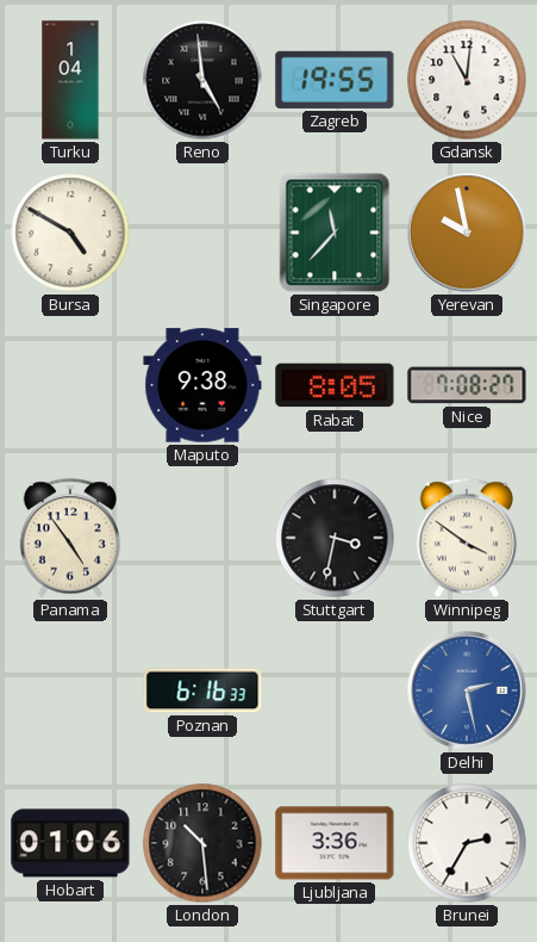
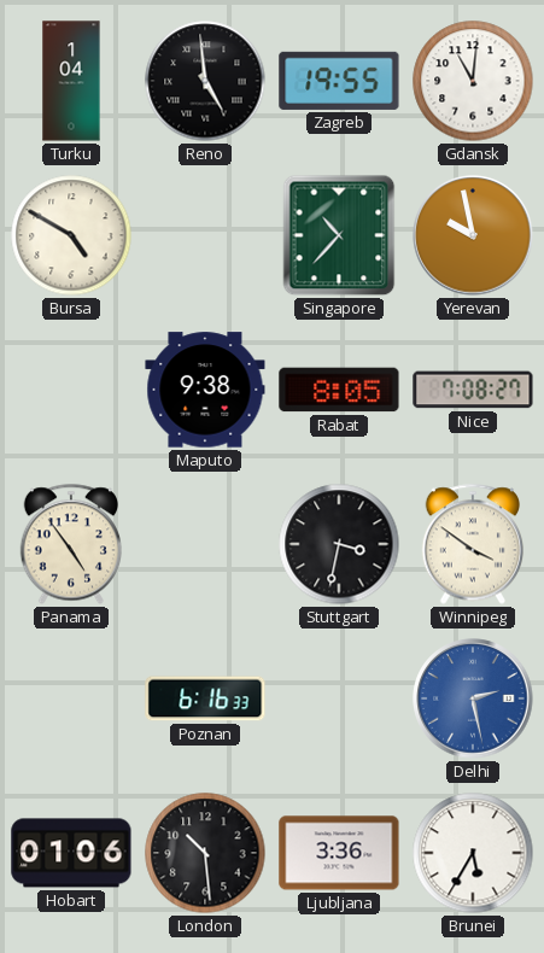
Singapore: 11:37 -> 10:37
Brunei: 2:35 -> 5:35
